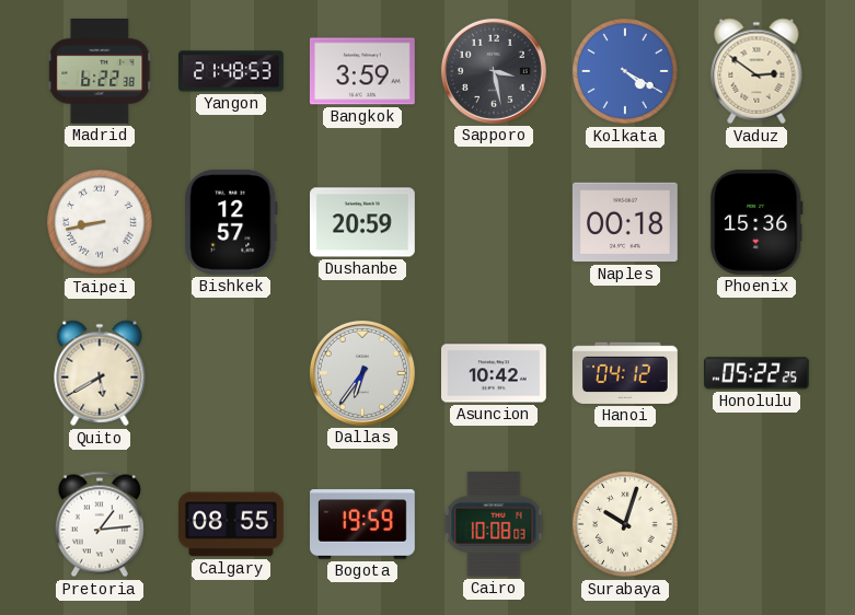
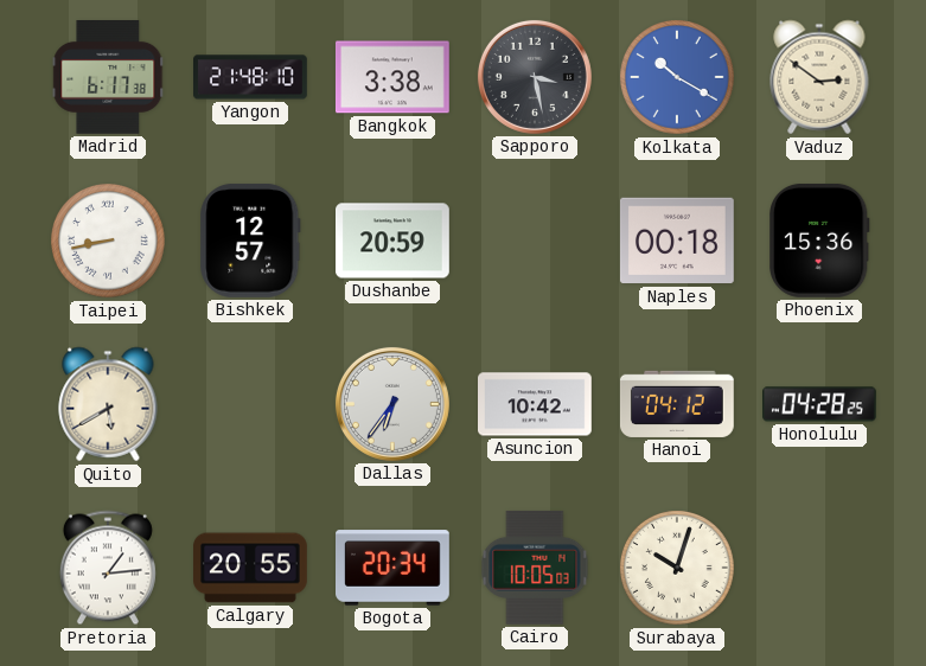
Madrid: 6:22 -> 6:17
Yangon: 21:48:53 -> 21:48:10
Bangkok: 3:59 -> 3:38
Kolkata: 4:20 -> 10:20
Honolulu: 05:22 -> 04:28
Calgary: 08:55 -> 20:55
Bogota: 19:59 -> 20:34
Cairo: 10:08 -> 10:05
